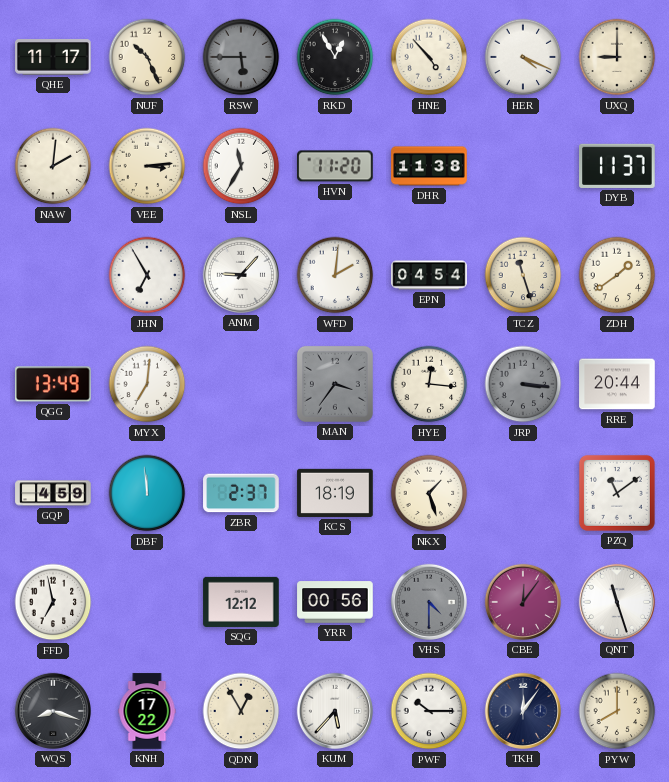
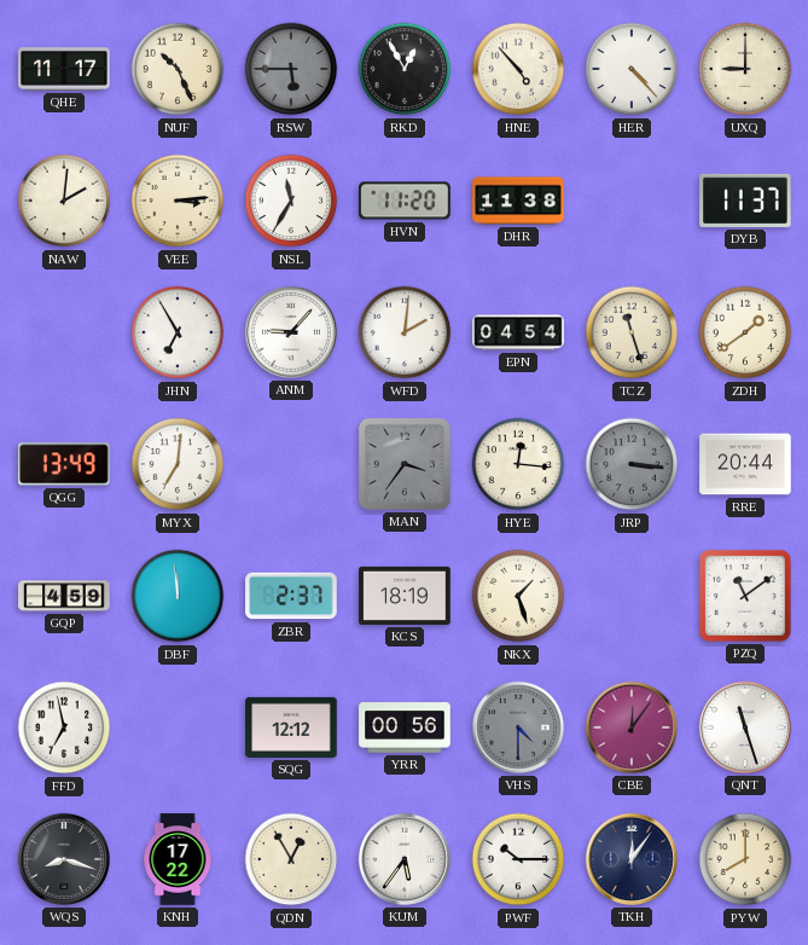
HER: 4:19 -> 4:23
KUM: 5:37 -> 5:36
